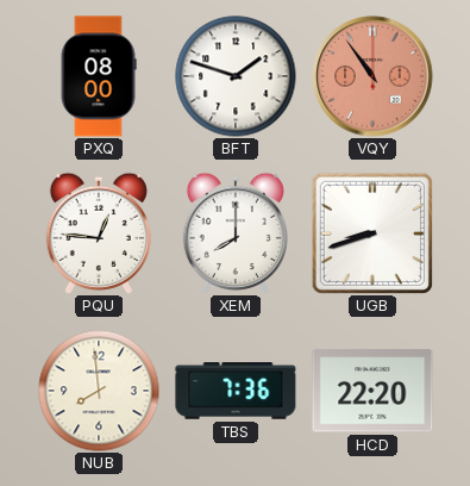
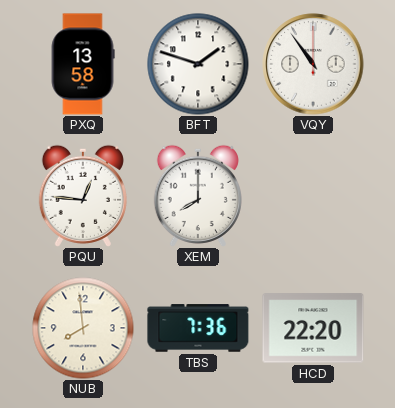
PXQ: 08:00 -> 13:58
VQY dial: salmon -> white
UGB: 8:42 -> none
